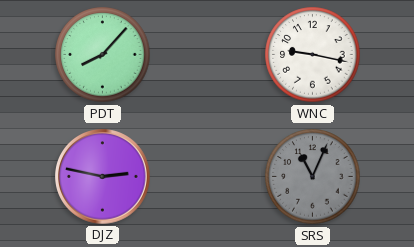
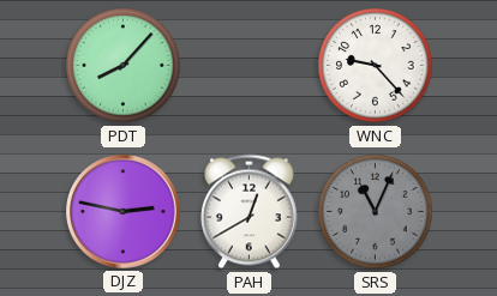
WNC: 9:17 -> 9:23
PAH: none -> 12:40
